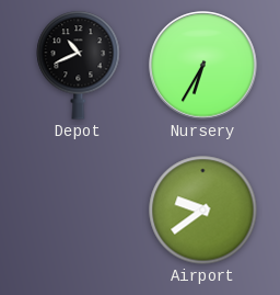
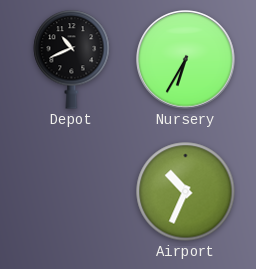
Airport: 9:39 -> 10:34
